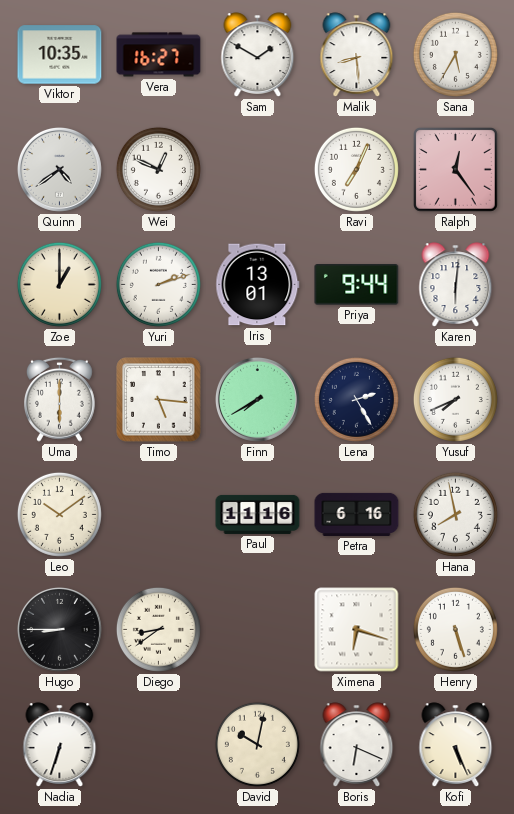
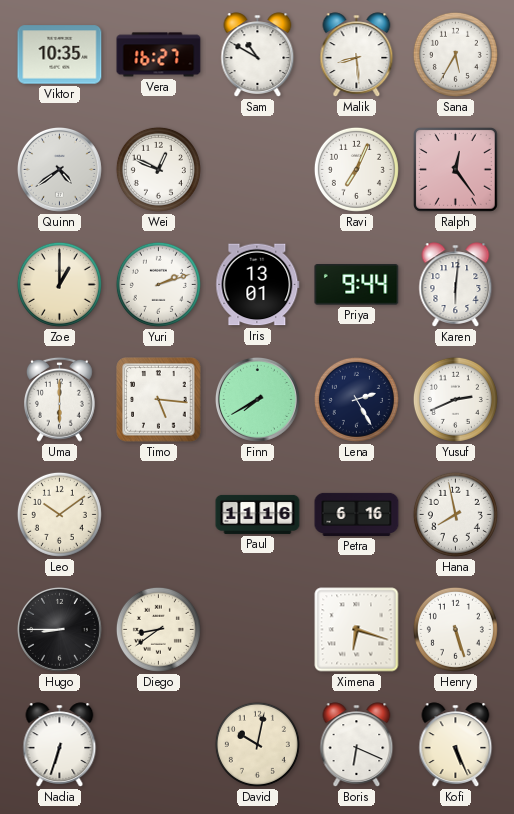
Sam: 1:50 -> 10:50
Yusuf: 7:41 -> 2:41
